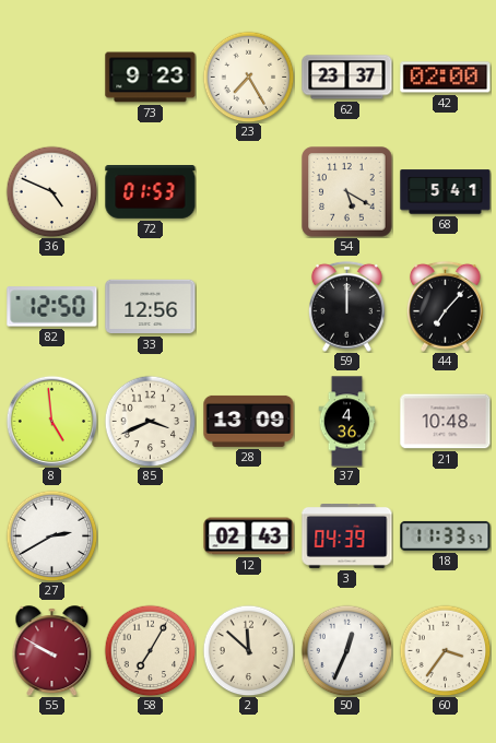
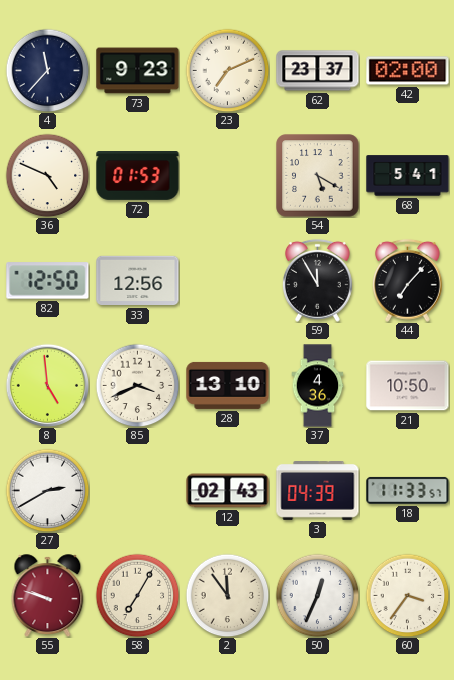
4: none -> 11:37
23: 7:25 -> 7:11
59: 12:00 -> 11:55
28: 13:09 -> 13:10
21: 10:48 -> 10:50
55: 9:50 -> 9:48
2: 11:52 -> 11:54
